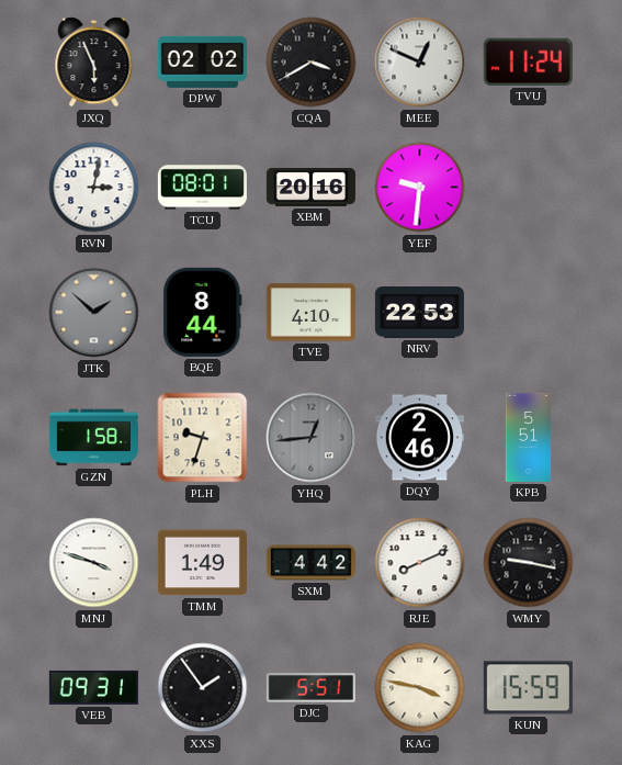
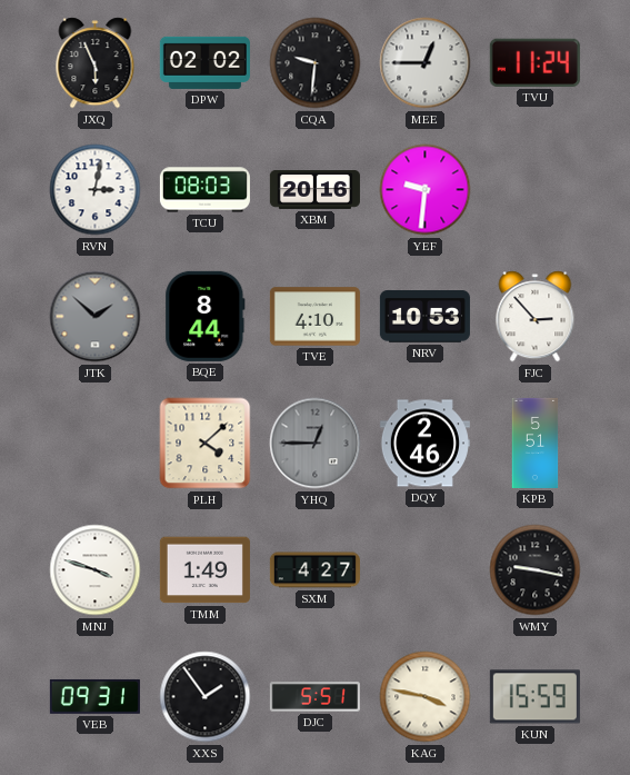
CQA: 3:40 -> 9:31
MEE: 12:49 -> 12:45
TCU: 08:01 -> 08:03
NRV: 22:53 -> 10:53
FJC: none -> 2:53
GZN: 1:58 -> none
PLH: 9:33 -> 4:08
YHQ: 12:44 -> 12:45
SXM: 4:42 -> 4:27
RJE: 8:11 -> none
